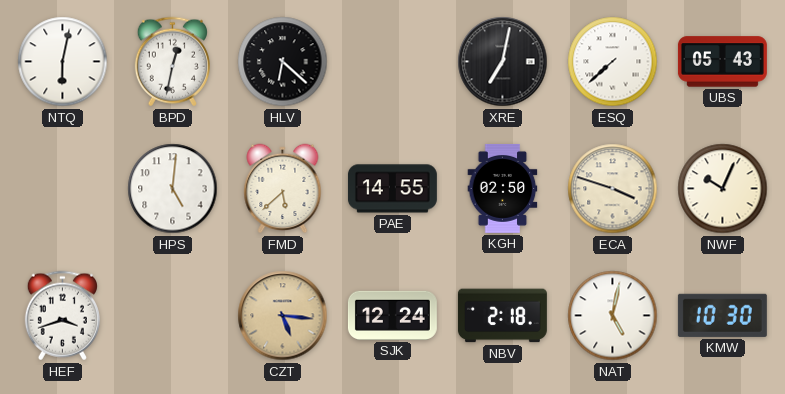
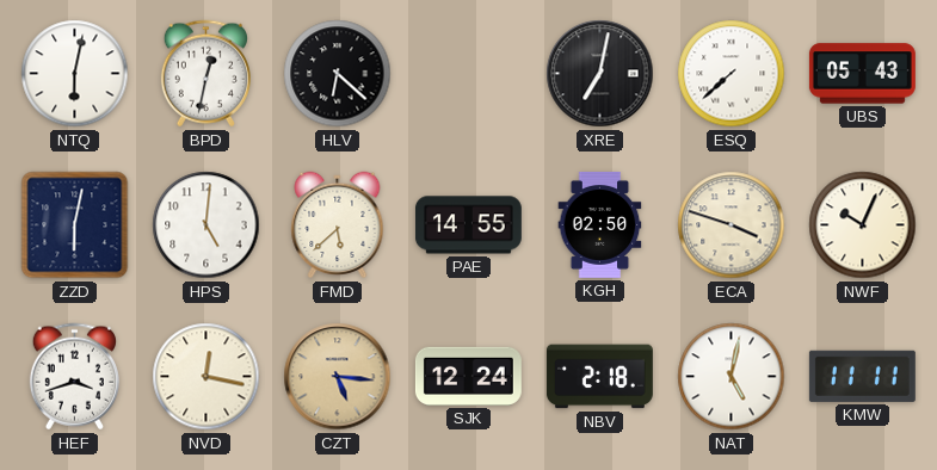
ZZD: none -> 6:02
NVD: none -> 12:17
KMW: 10:30 -> 11:11
